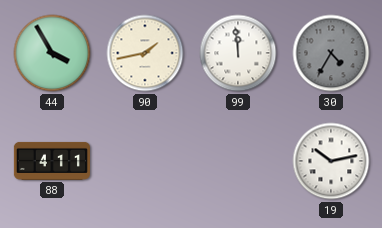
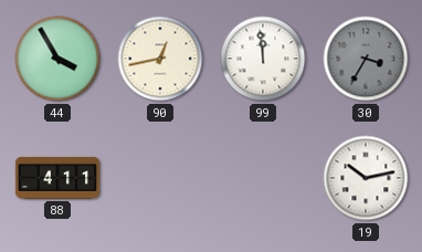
90: 1:43 -> 12:43
30: 4:35 -> 3:35
